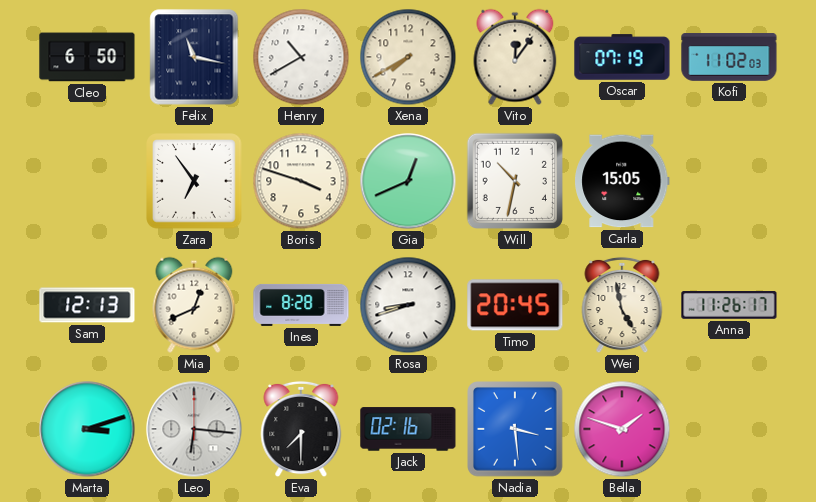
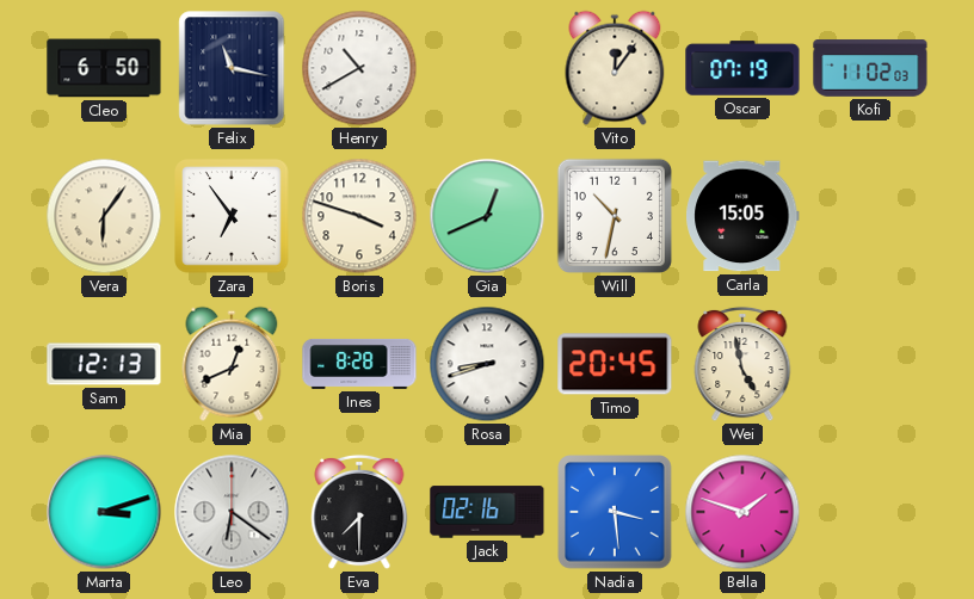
Xena: 7:40 -> none
Vera: none -> 6:06
Anna: 11:26 -> none
Leo: 6:16 -> 6:21
